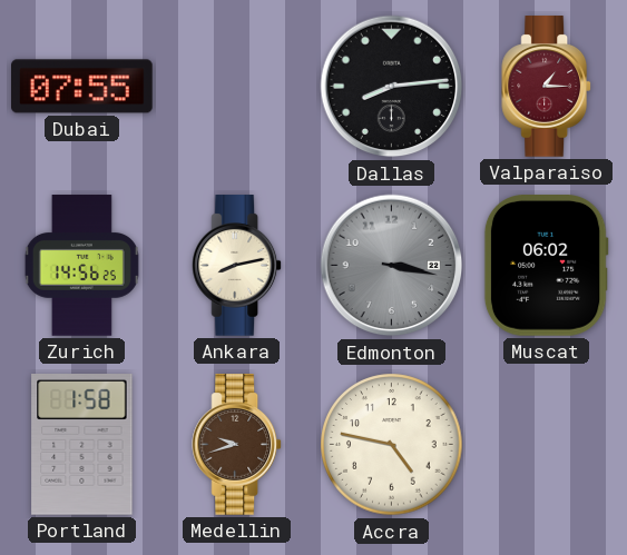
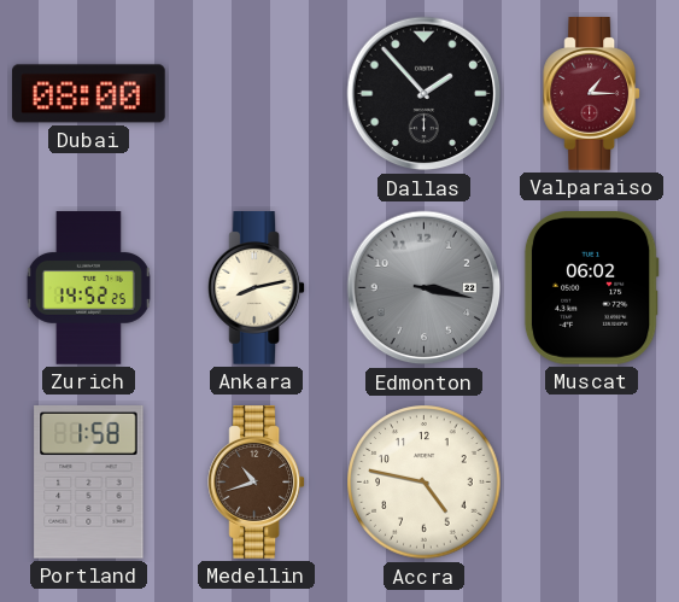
Dubai: 07:55 -> 08:00
Dallas: 8:14 -> 1:53
Zurich: 14:56 -> 14:52
Medellin: 9:42 -> 10:42
